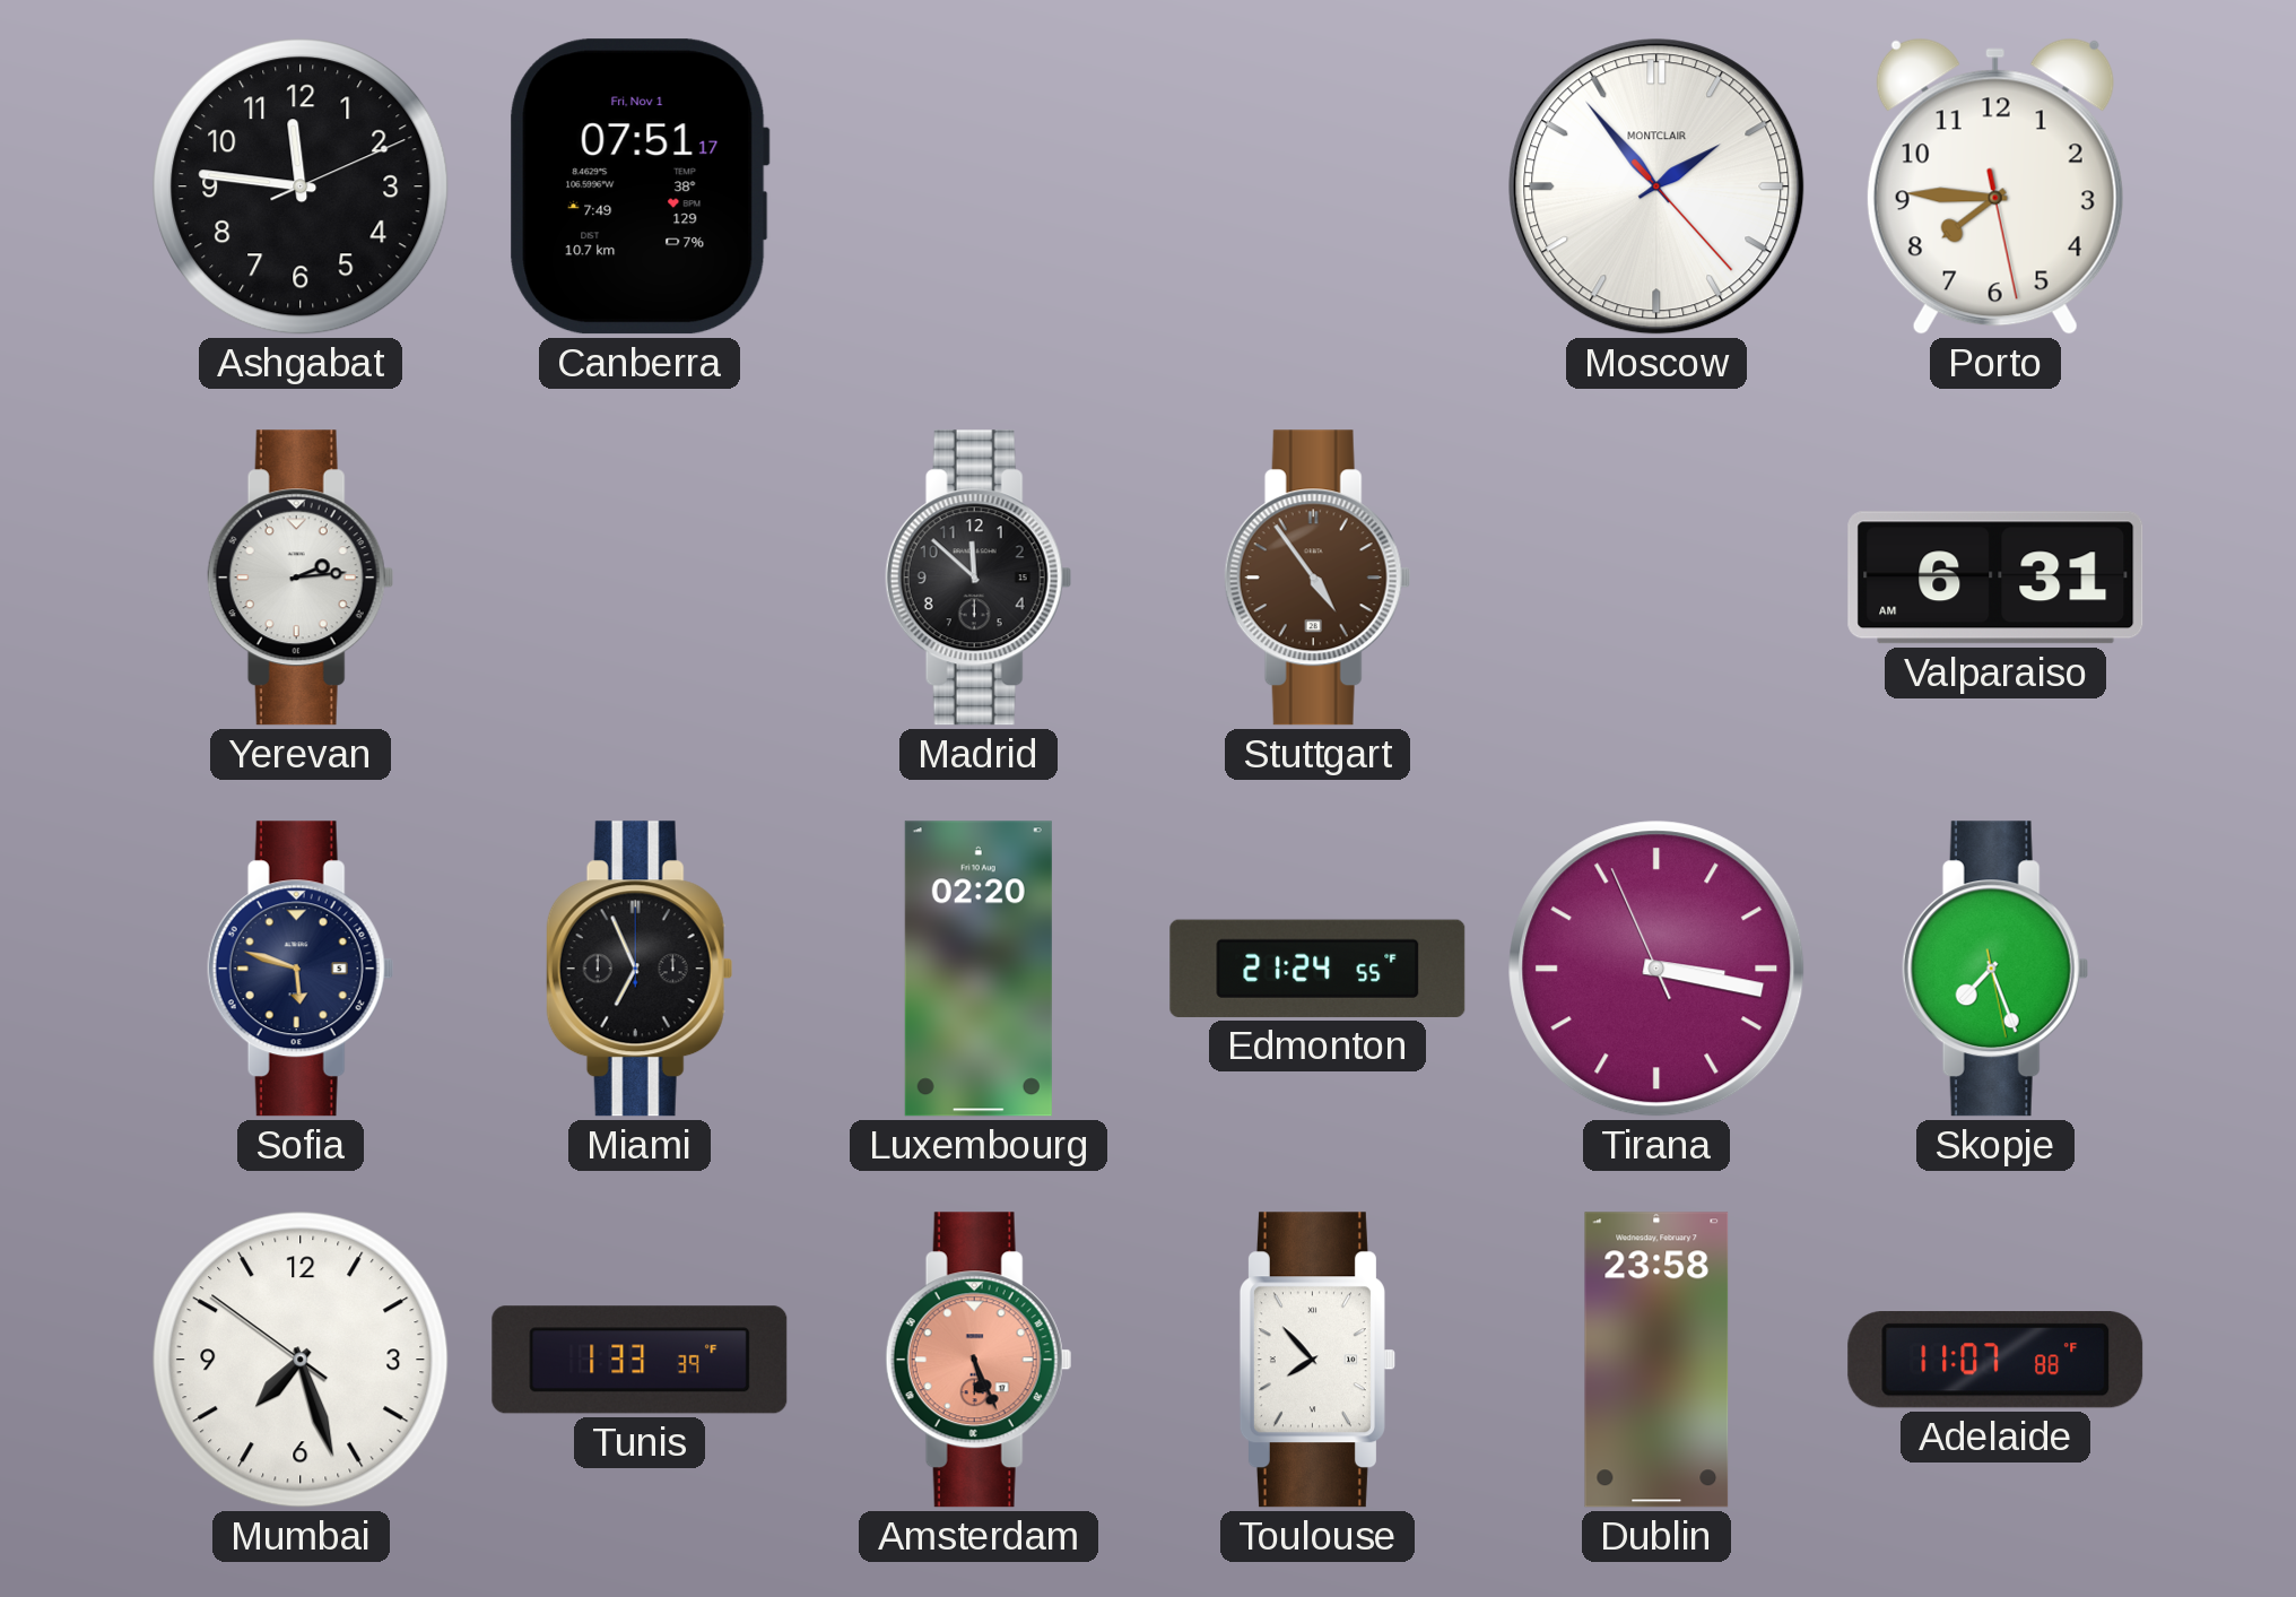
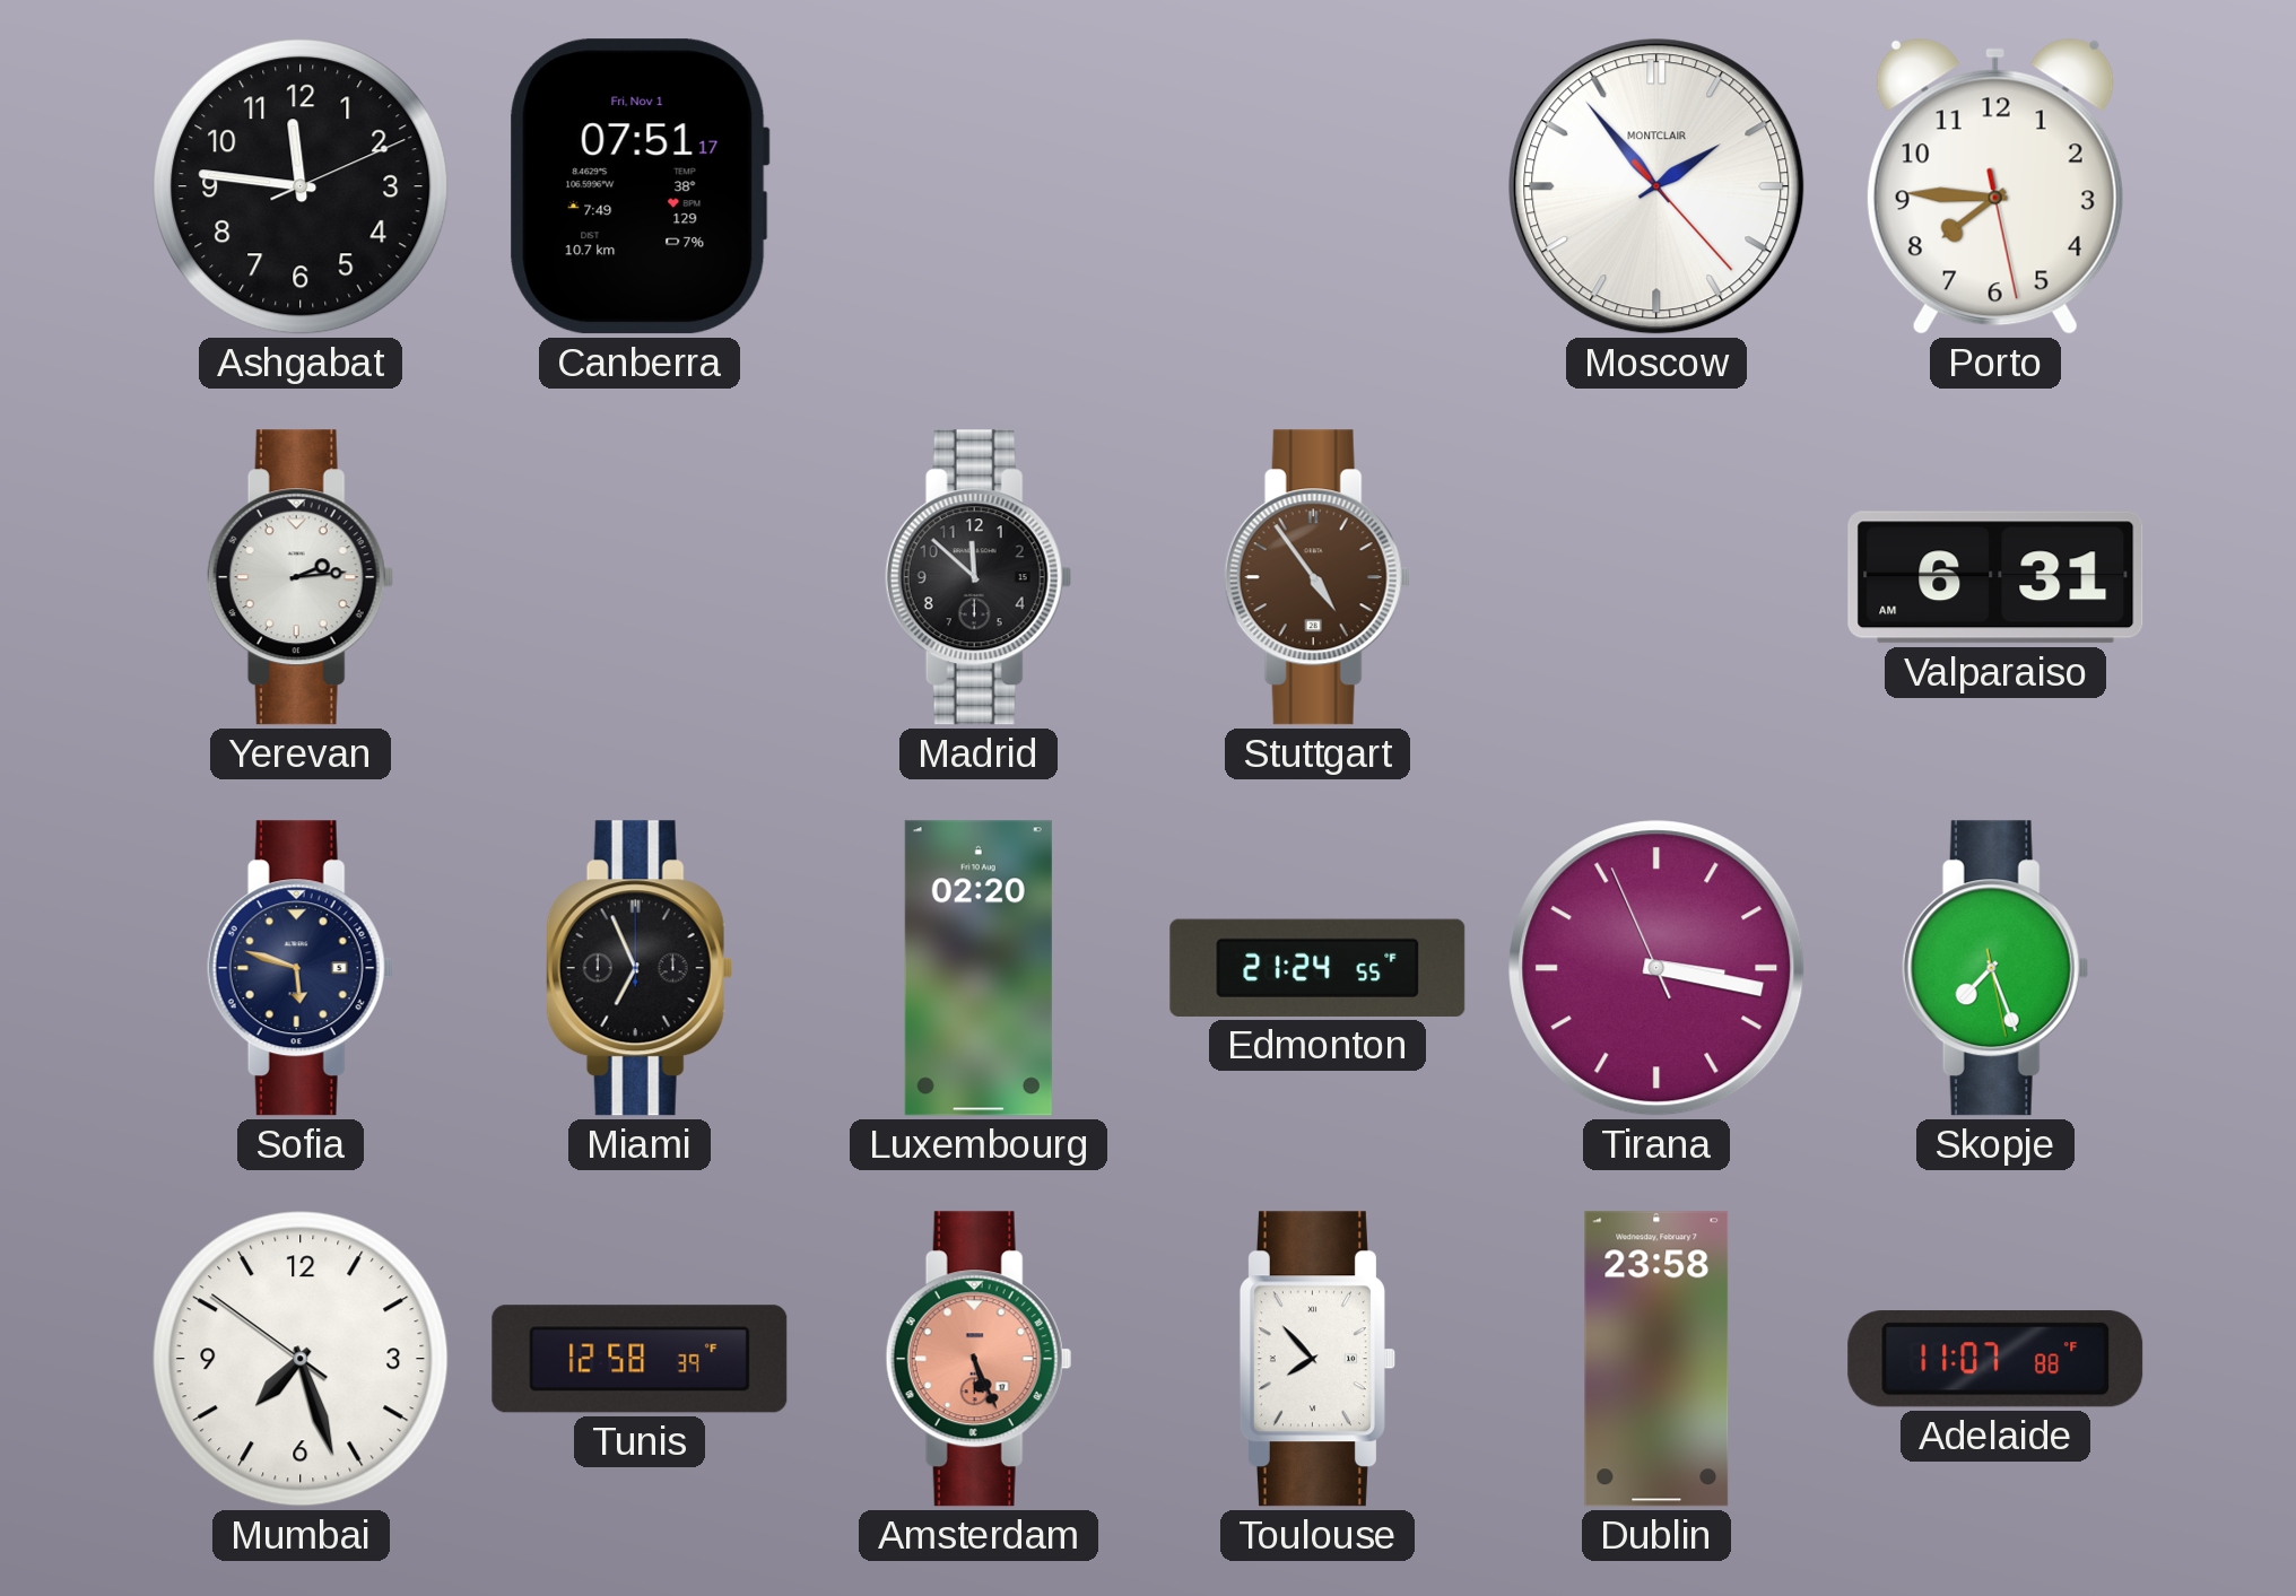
Tunis: 1:33 -> 12:58
